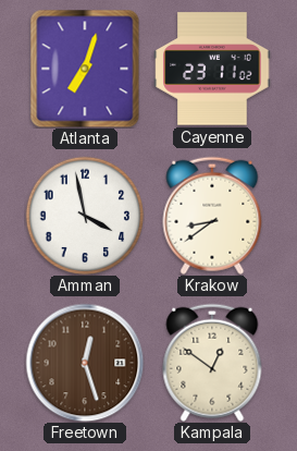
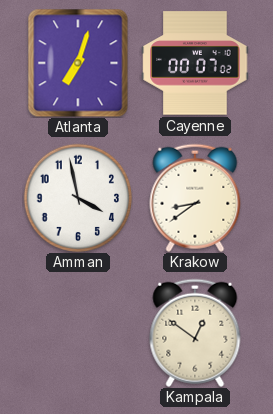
Cayenne: 23:11 -> 00:07
Freetown: 12:27 -> none
